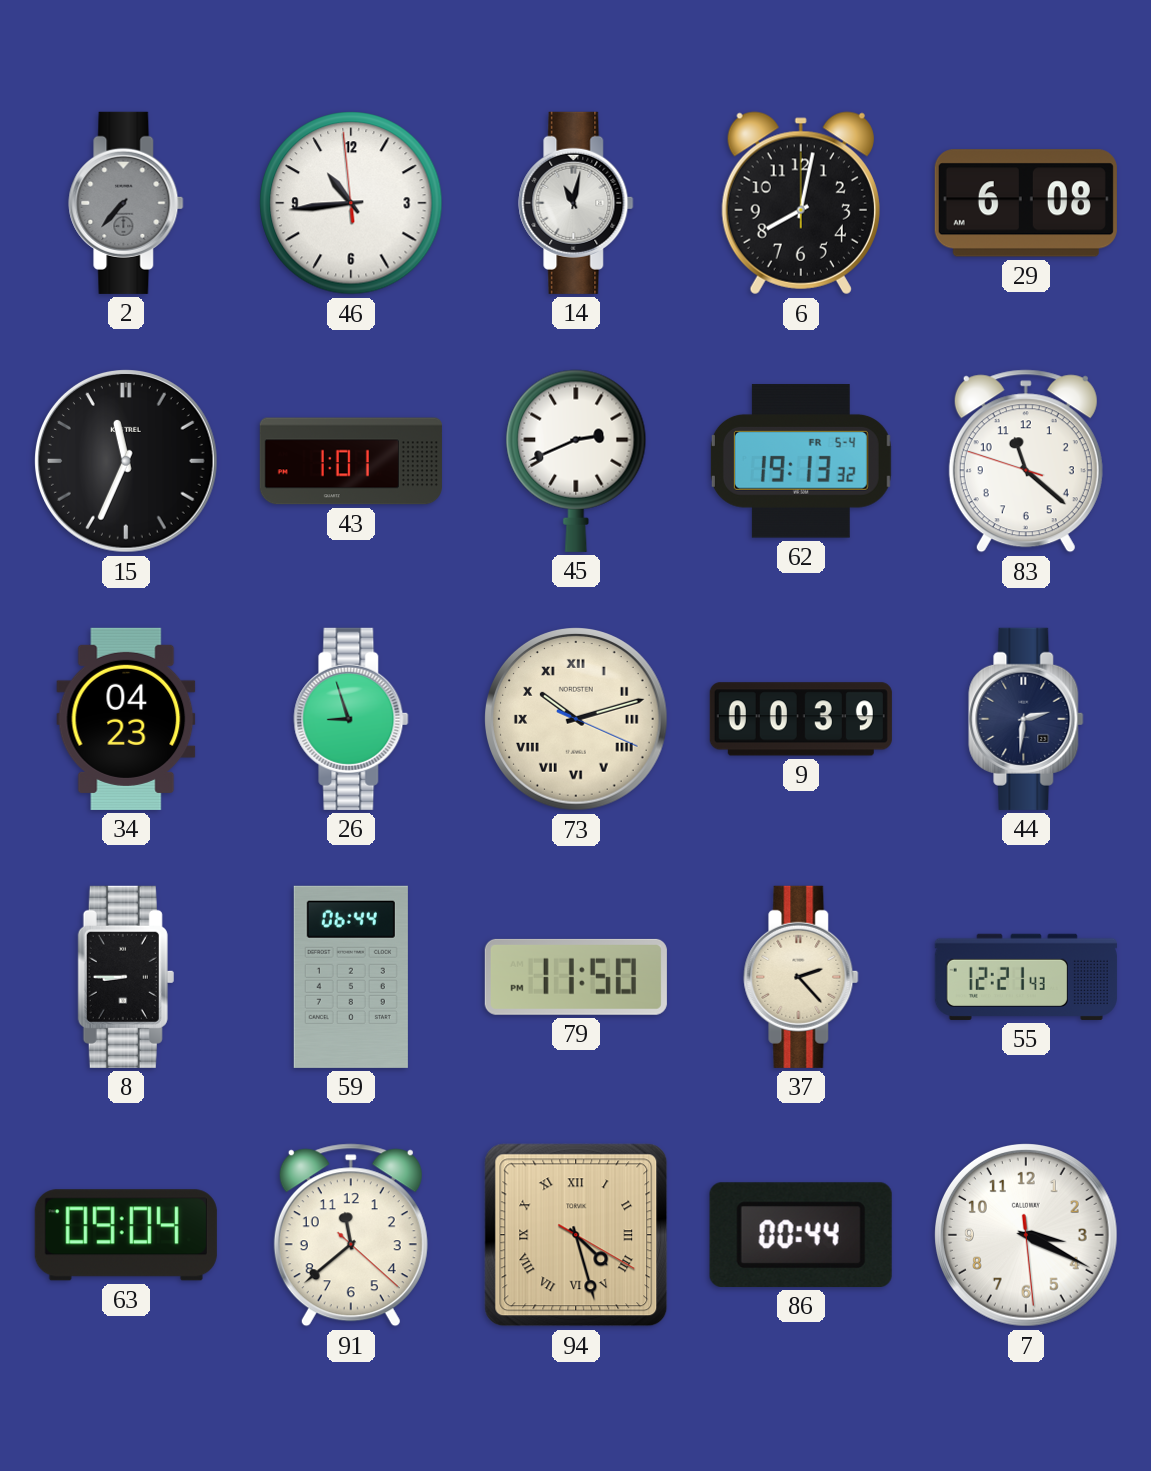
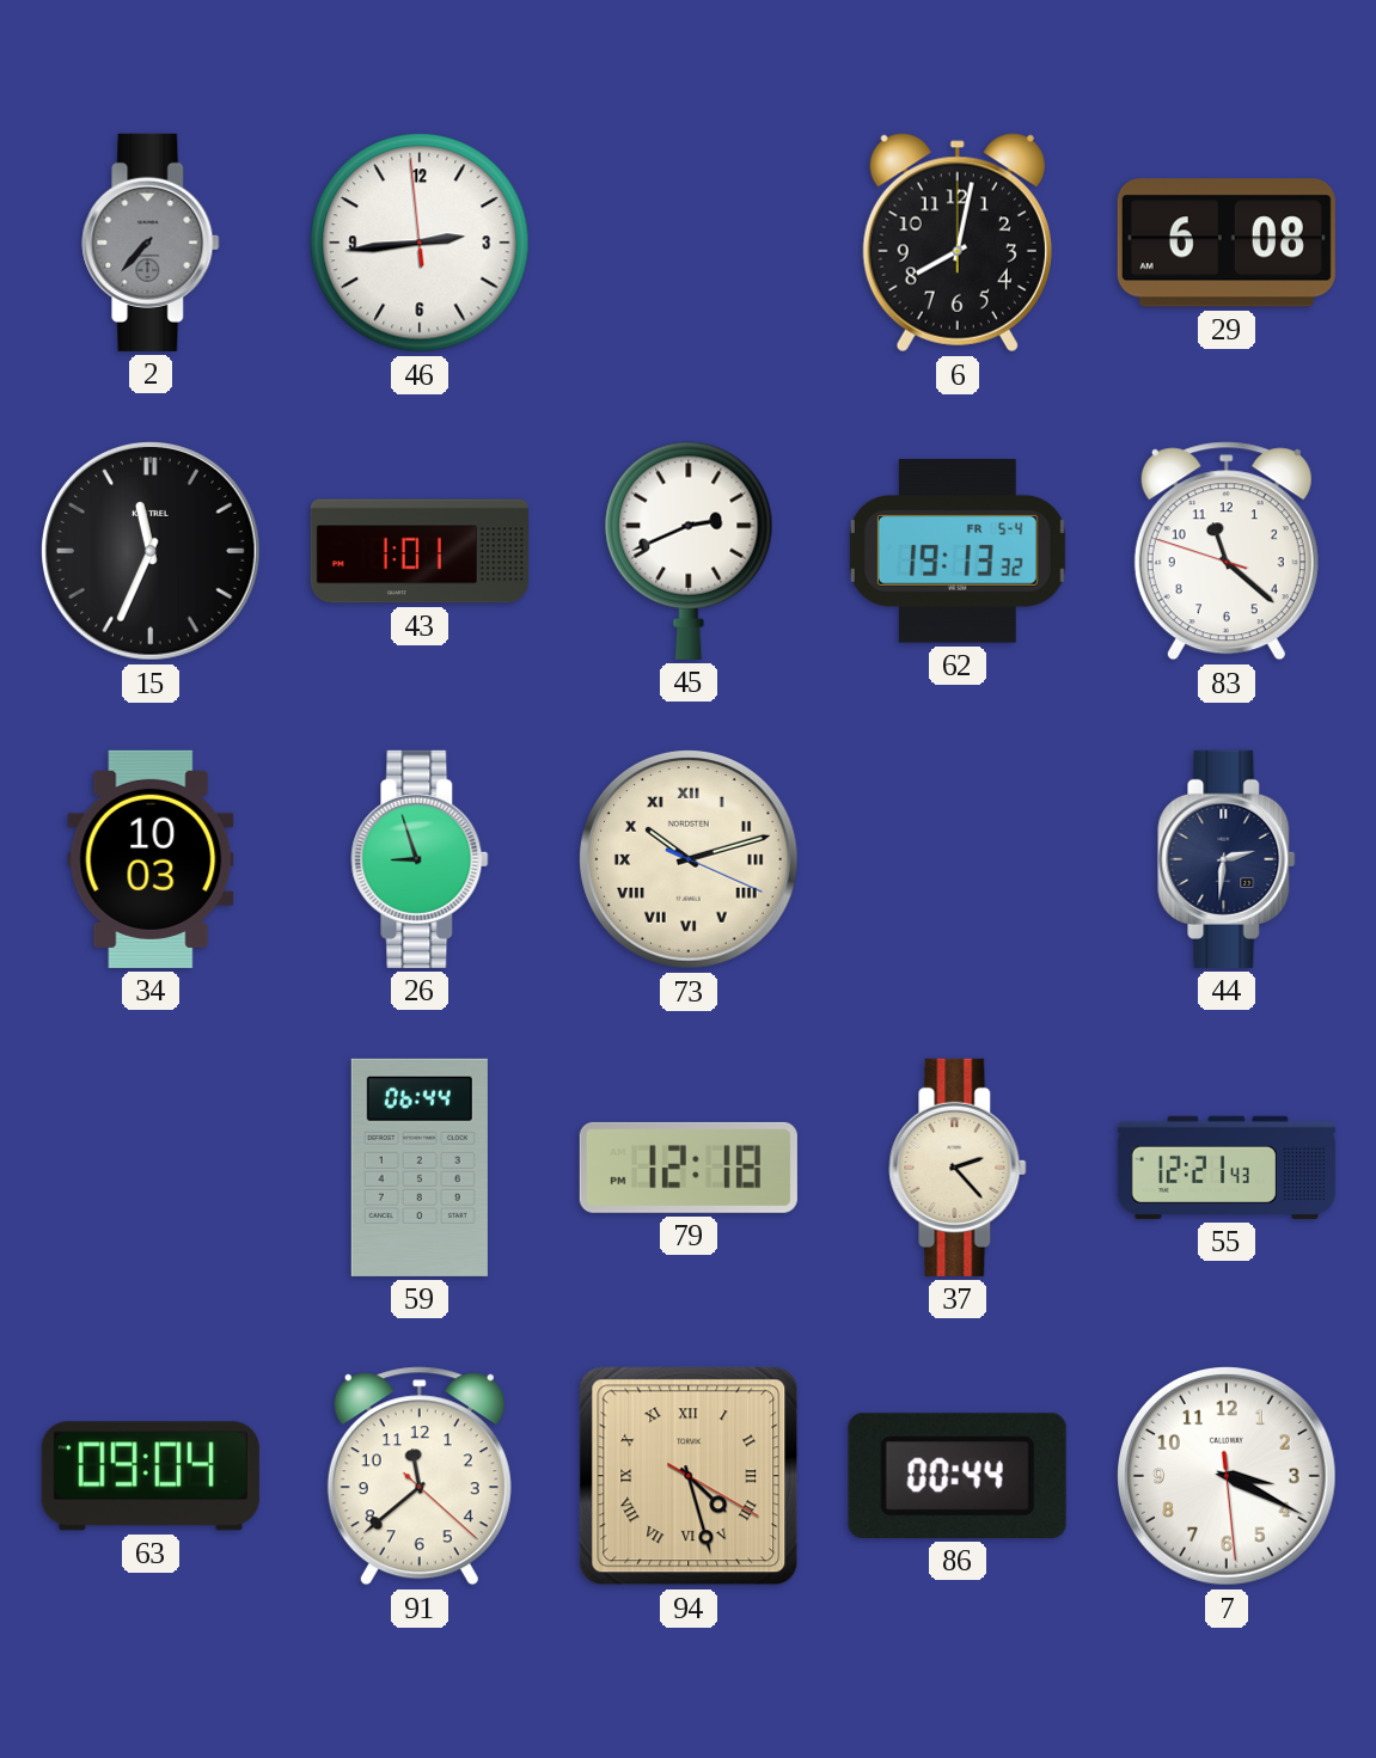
46: 10:43 -> 2:43
14: 11:02 -> none
34: 04:23 -> 10:03
9: 00:39 -> none
8: 8:45 -> none
79: 11:50 -> 12:18
